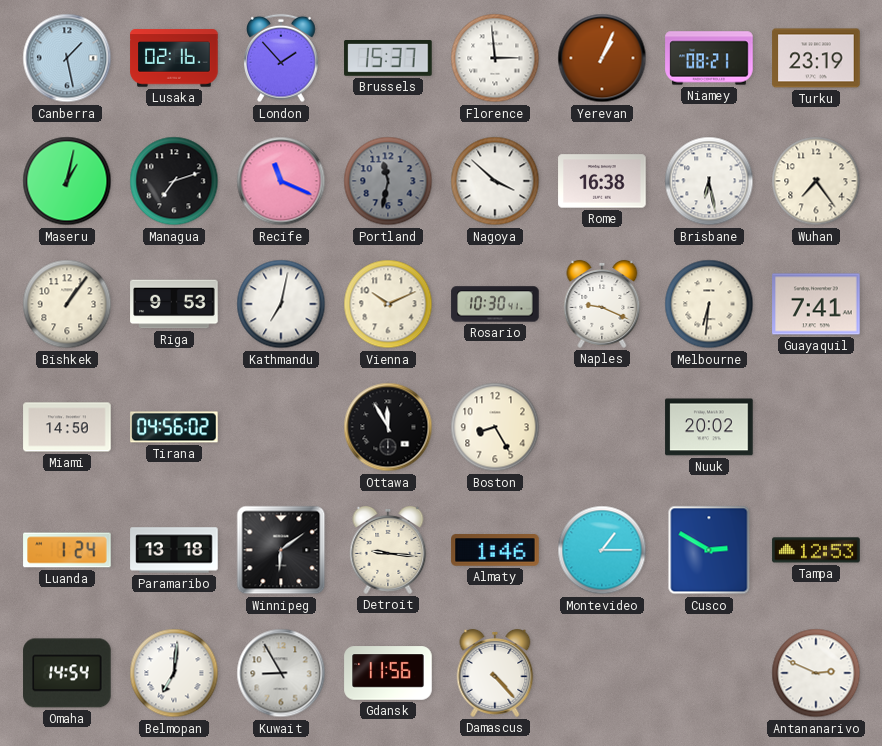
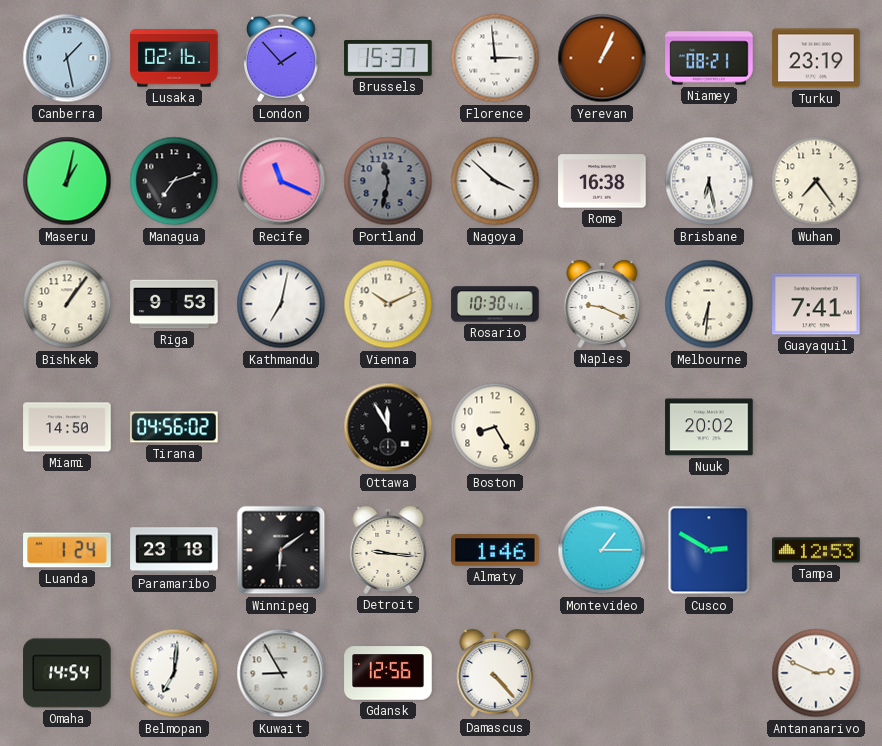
Paramaribo: 13:18 -> 23:18
Gdansk: 11:56 -> 12:56
